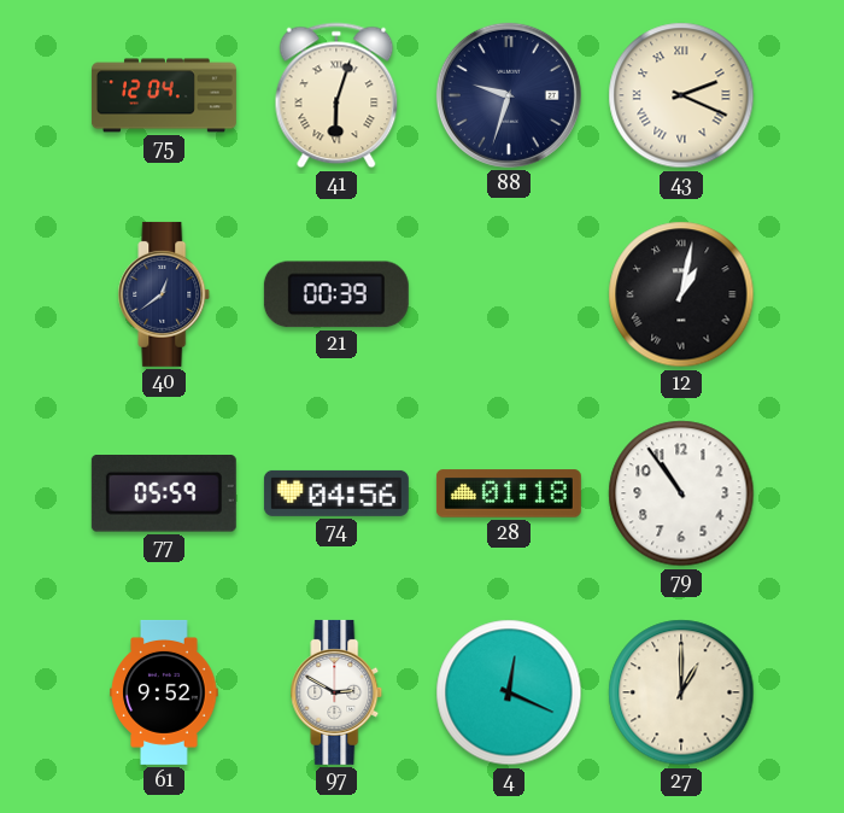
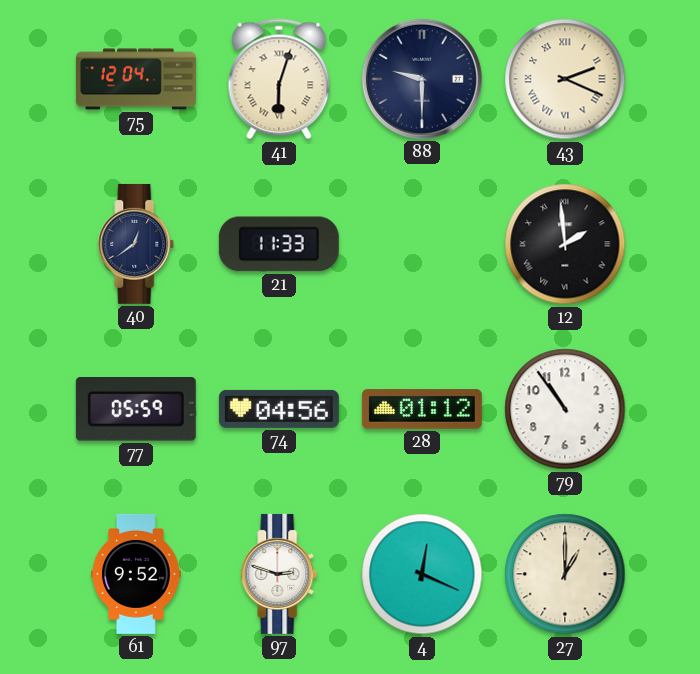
88: 9:33 -> 9:30
21: 00:39 -> 11:33
12: 1:02 -> 1:59
28: 01:18 -> 01:12
97: 2:50 -> 2:48
